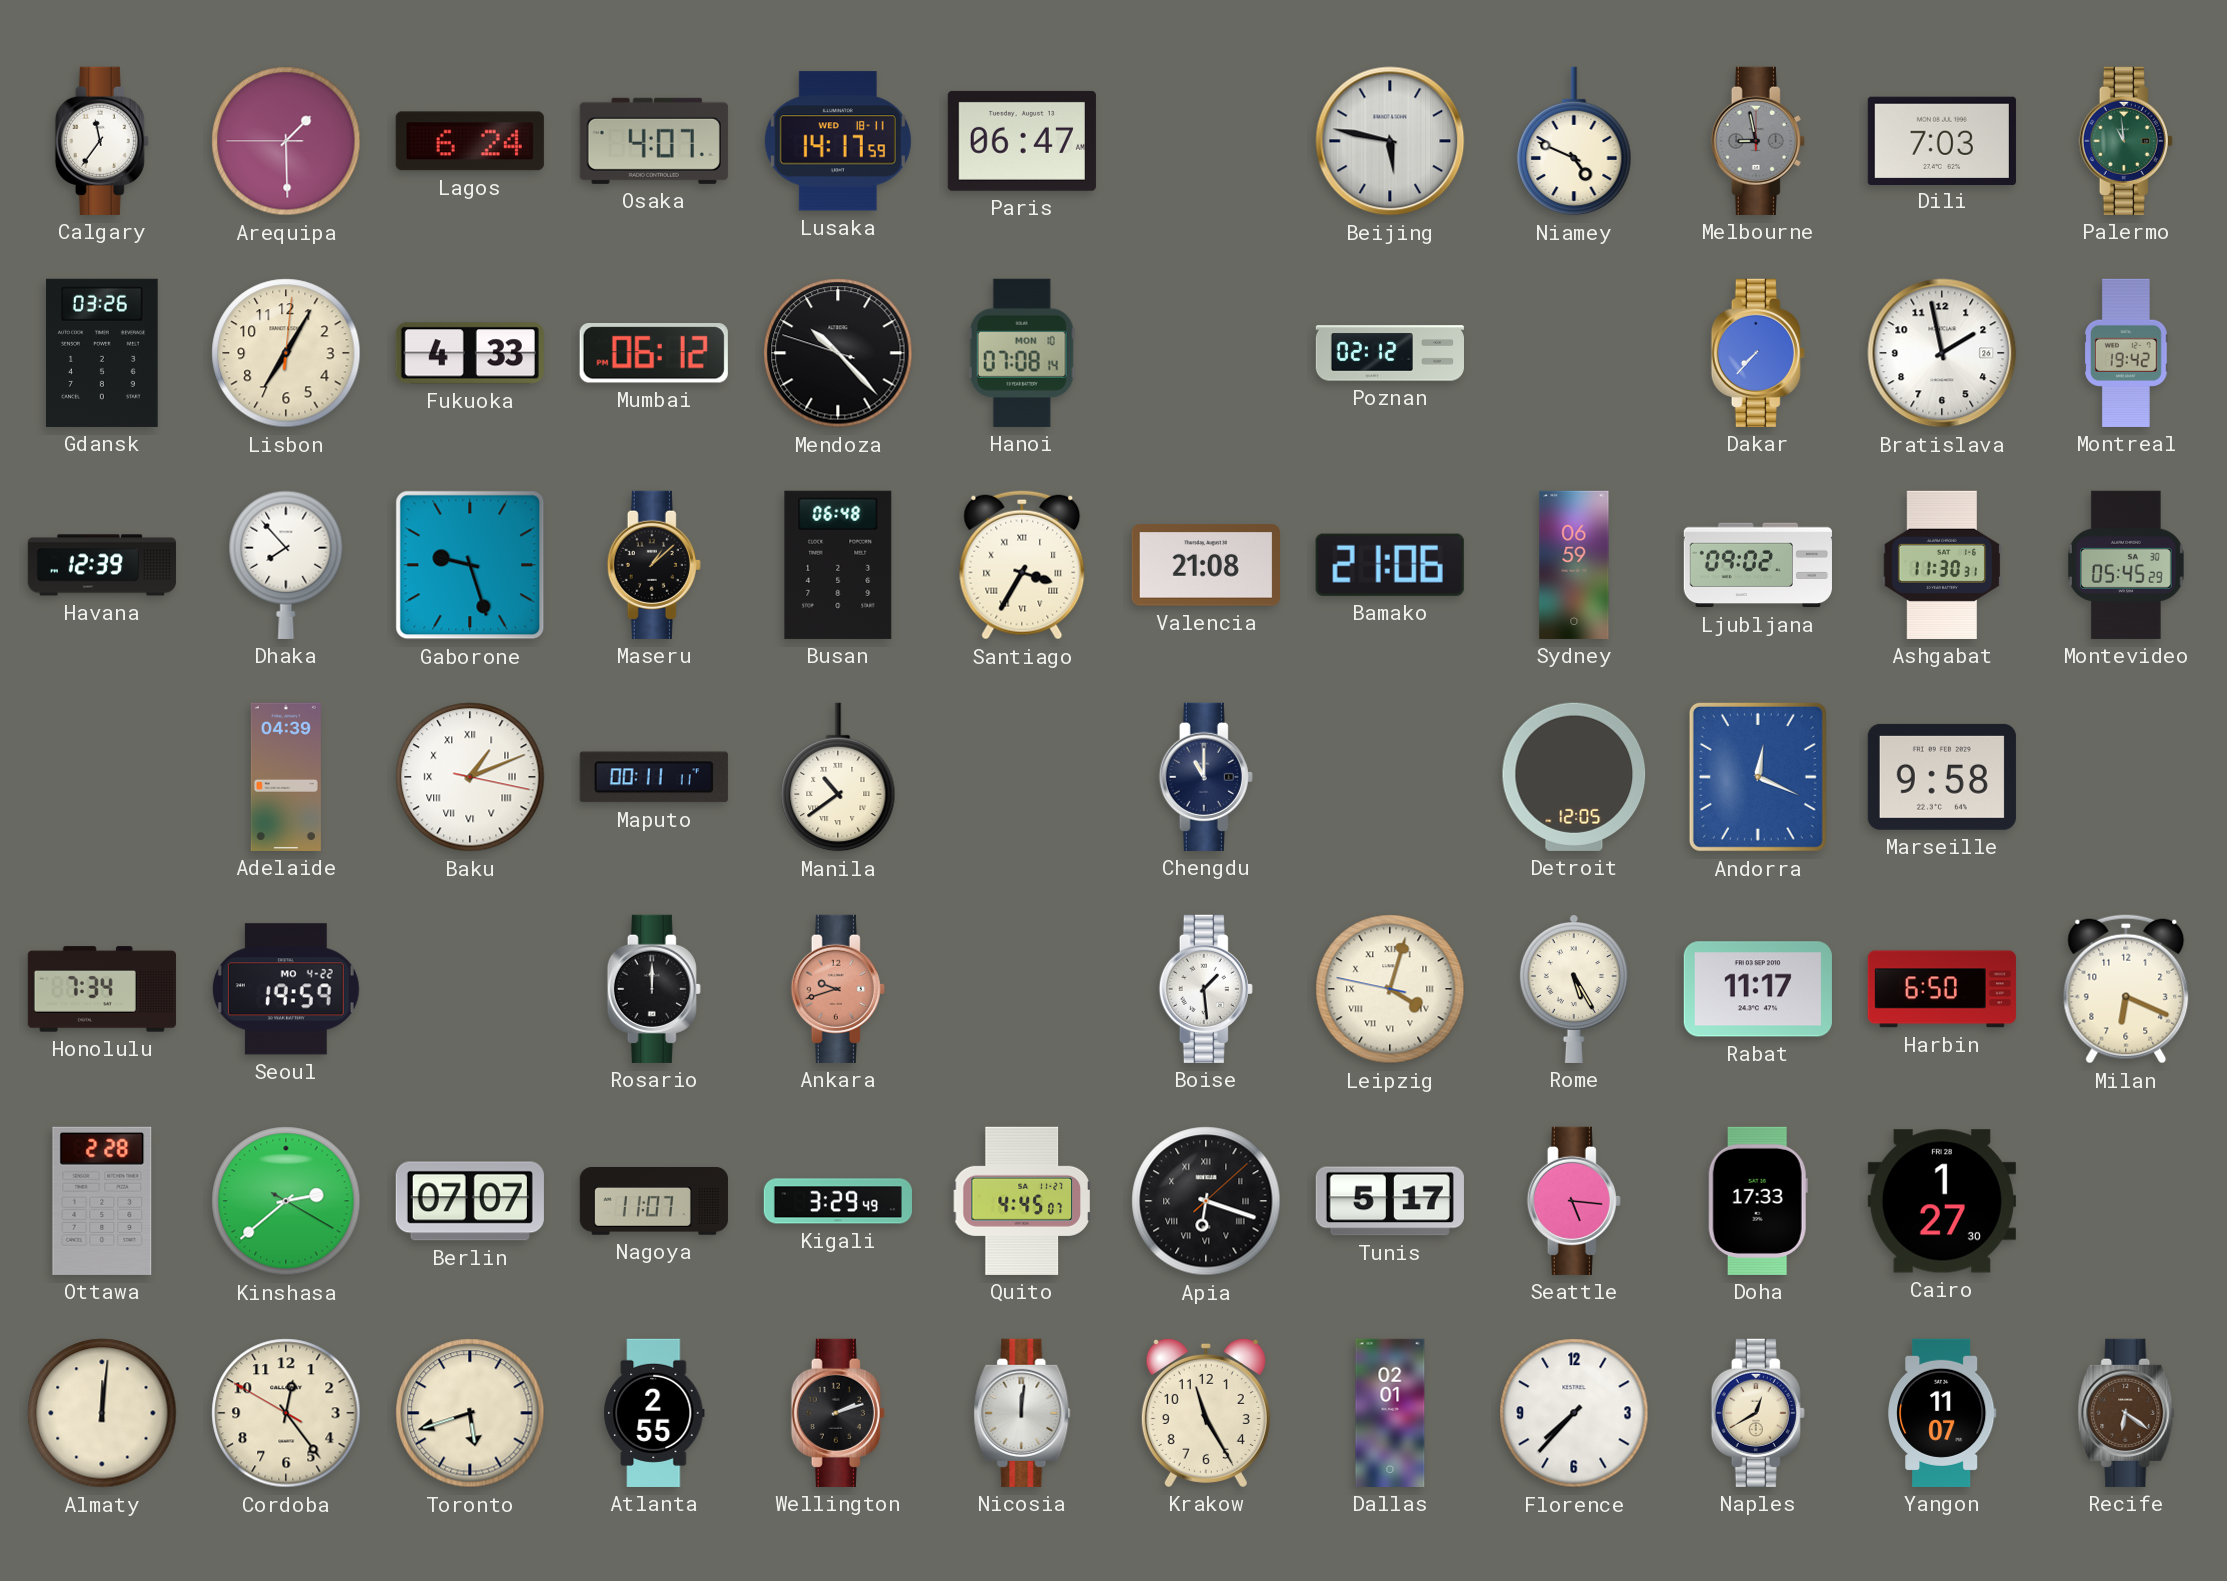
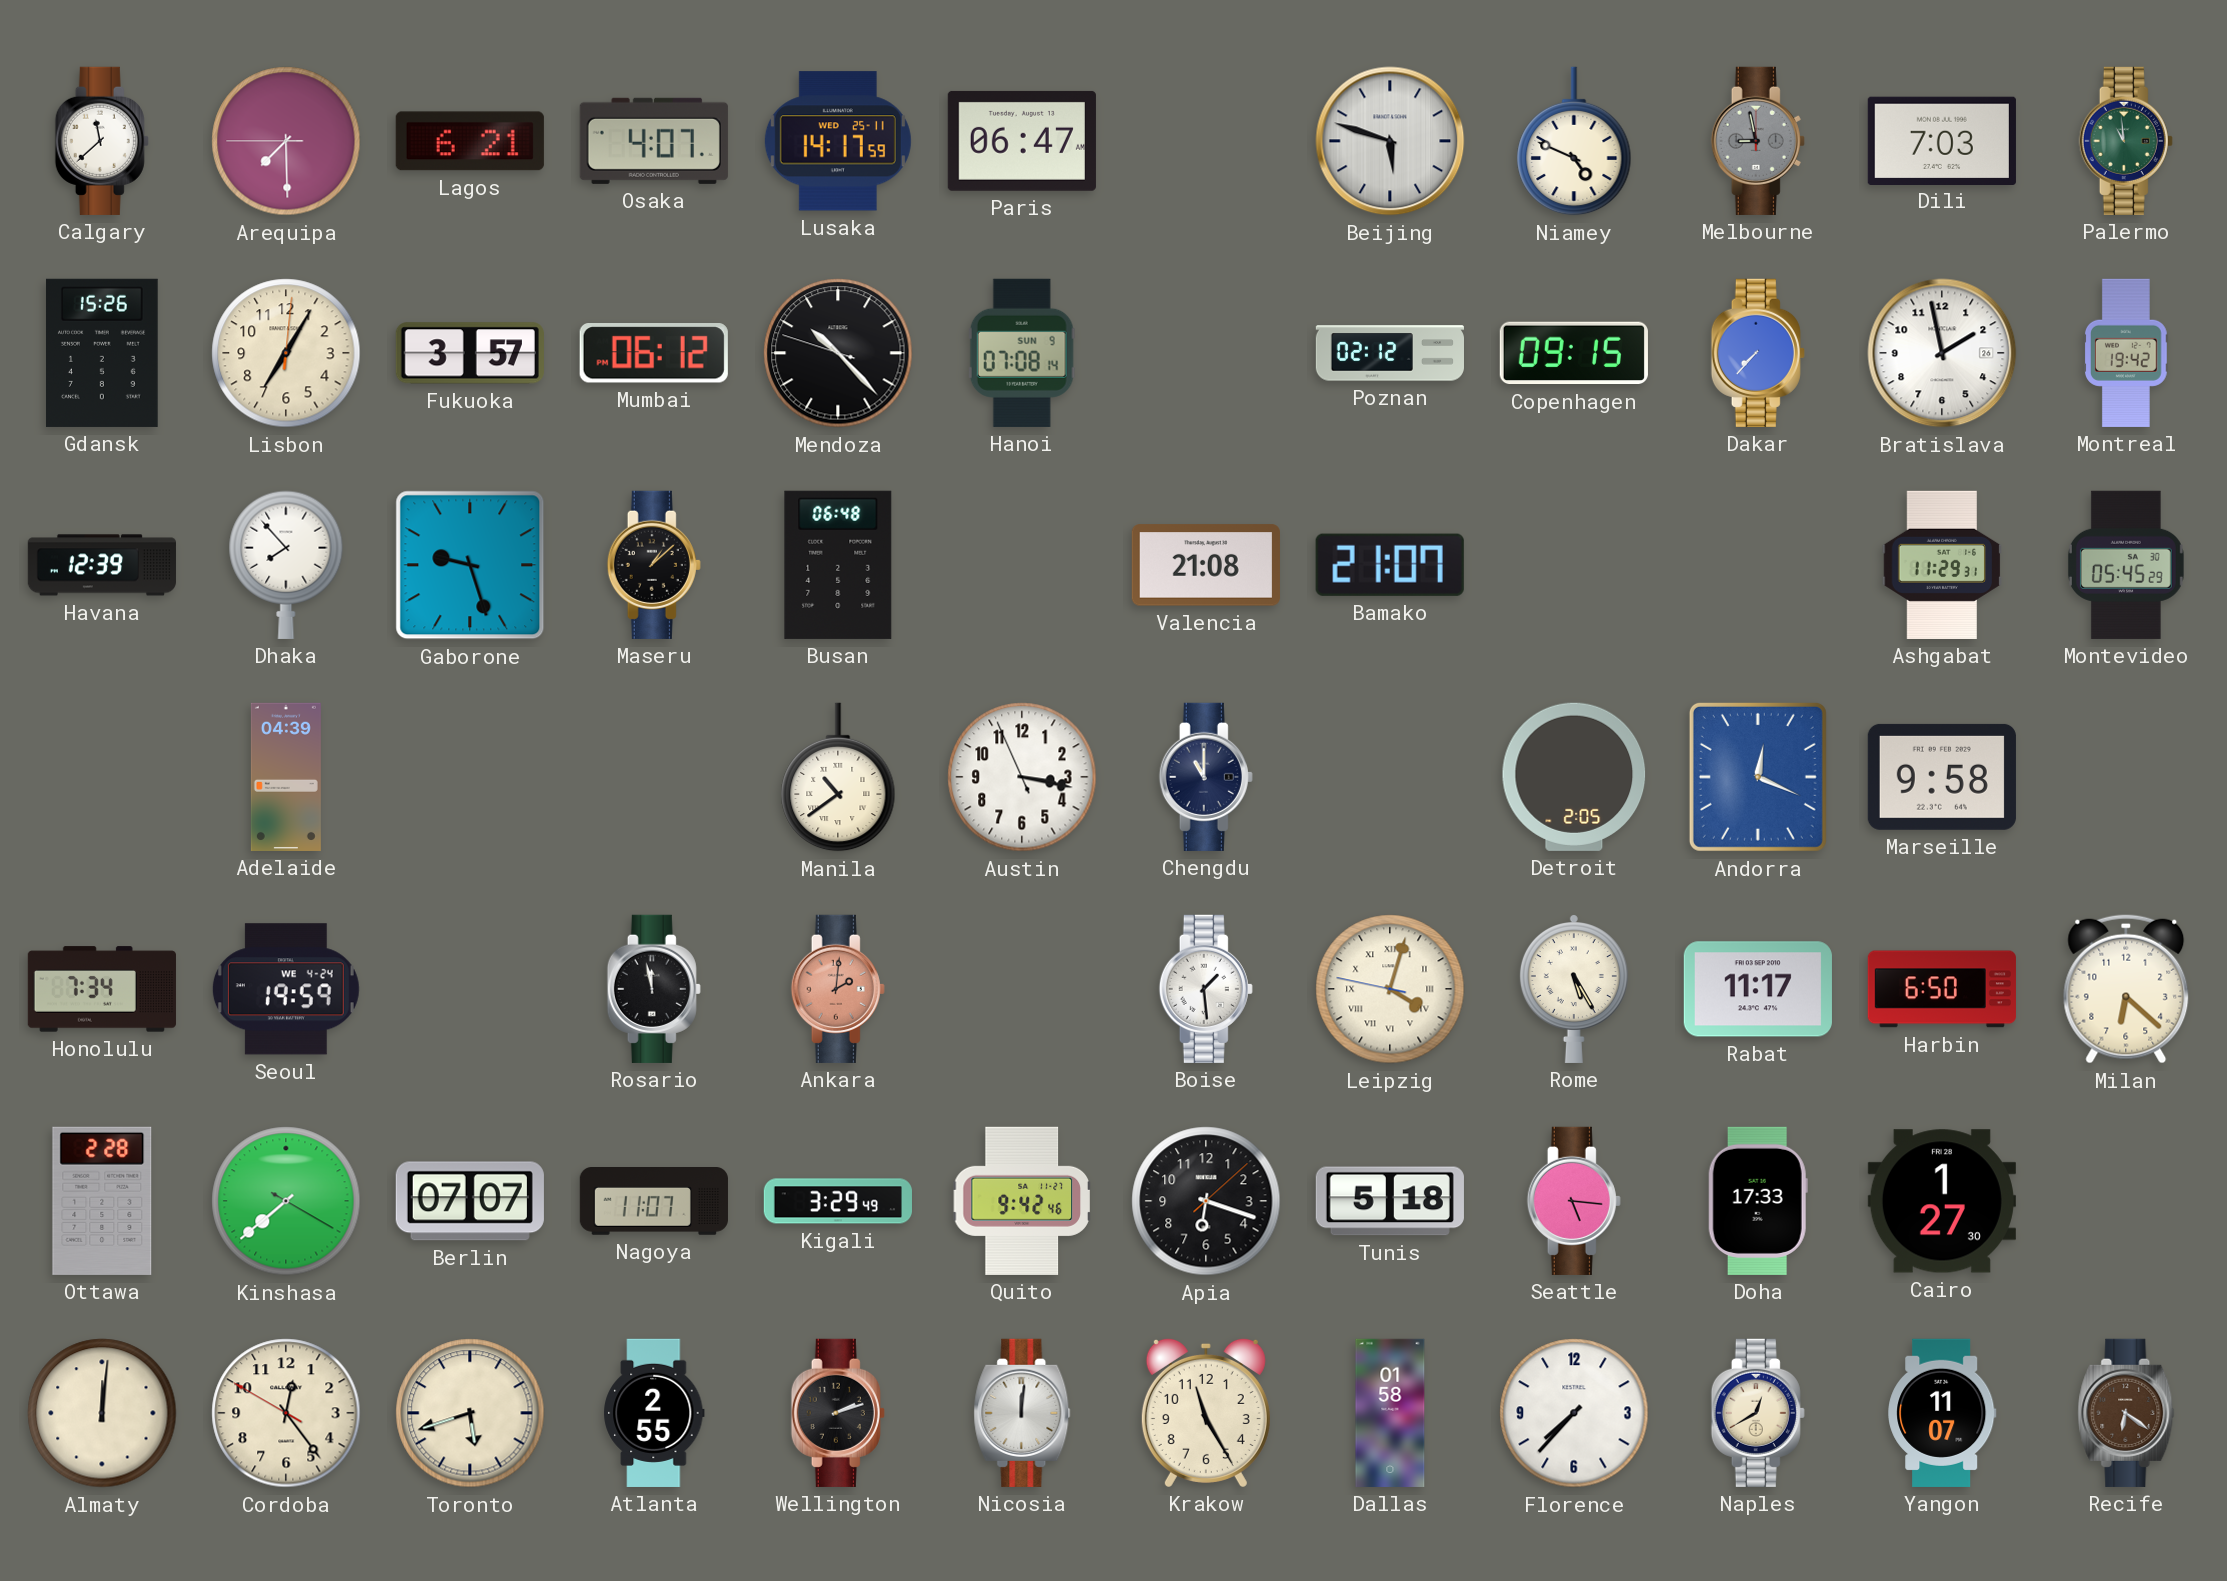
Calgary: 11:36 -> 11:38
Arequipa: 1:29 -> 7:29
Lagos: 6:24 -> 6:21
Lusaka date: WED 18-11 -> WED 25-11
Beijing: 5:47 -> 5:48
Gdansk: 03:26 -> 15:26
Fukuoka: 4:33 -> 3:57
Hanoi date: MON 10 -> SUN 9
Copenhagen: none -> 09:15
Santiago: 3:35 -> none
Bamako: 21:06 -> 21:07
Sydney: 06:59 -> none
Ljubljana: 09:02 -> none
Ashgabat: 11:30 -> 11:29
Baku: 1:11 -> none
Maputo: 00:11 -> none
Austin: none -> 3:16
Detroit: 12:05 -> 2:05
Seoul date: MO 4-22 -> WE 4-24
Rosario: 12:00 -> 11:58
Ankara: 9:42 -> 2:01
Milan: 6:19 -> 6:22
Kinshasa: 2:38 -> 7:38
Quito: 4:45 -> 9:42
Apia numerals: Roman -> Arabic
Tunis: 5:17 -> 5:18
Dallas: 02:01 -> 01:58
